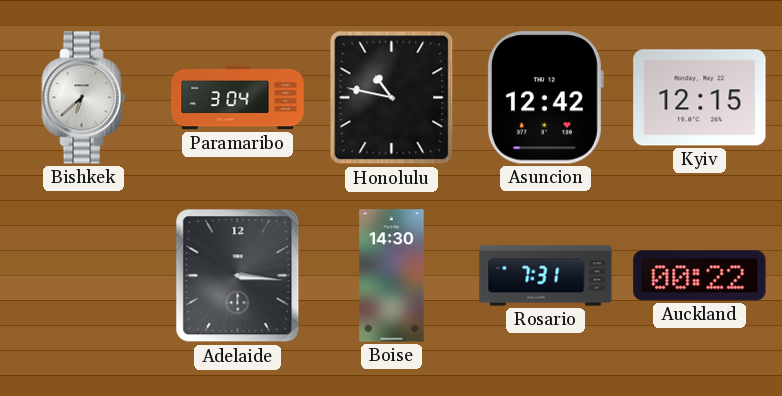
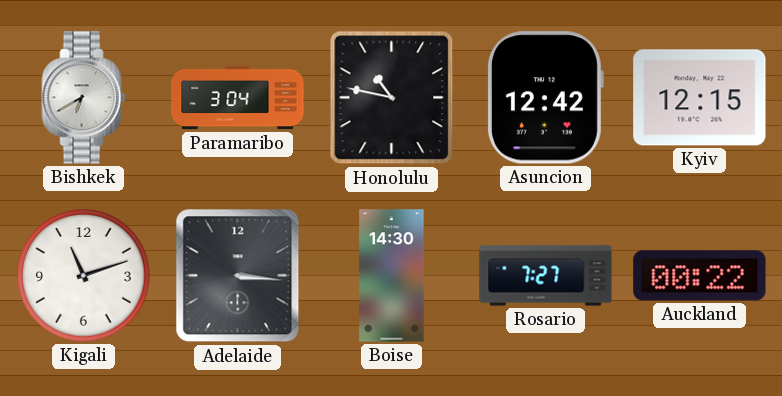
Bishkek: 6:38 -> 6:40
Kigali: none -> 11:12
Rosario: 7:31 -> 7:27
